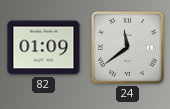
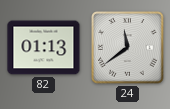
82: 01:09 -> 01:13
